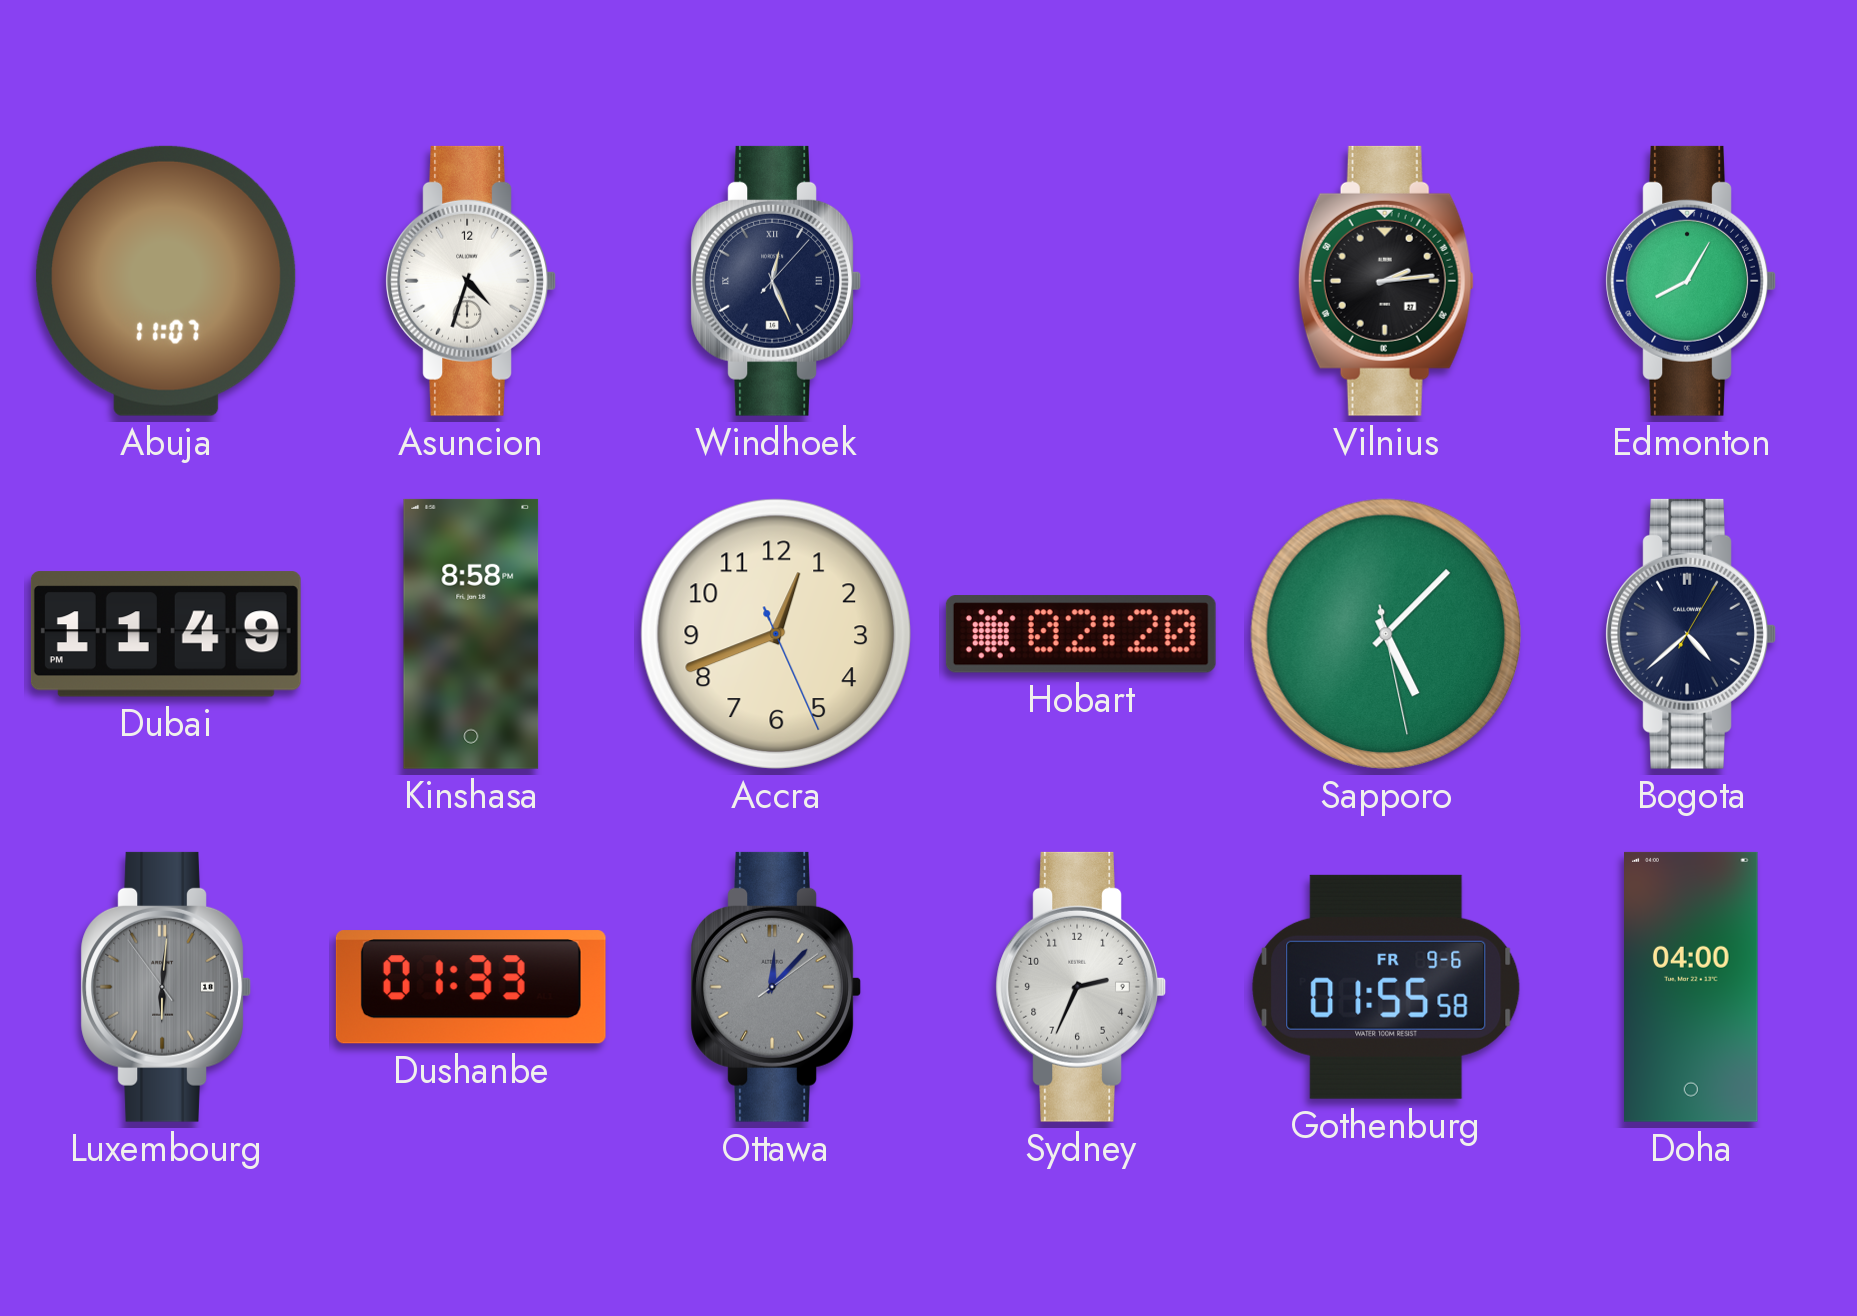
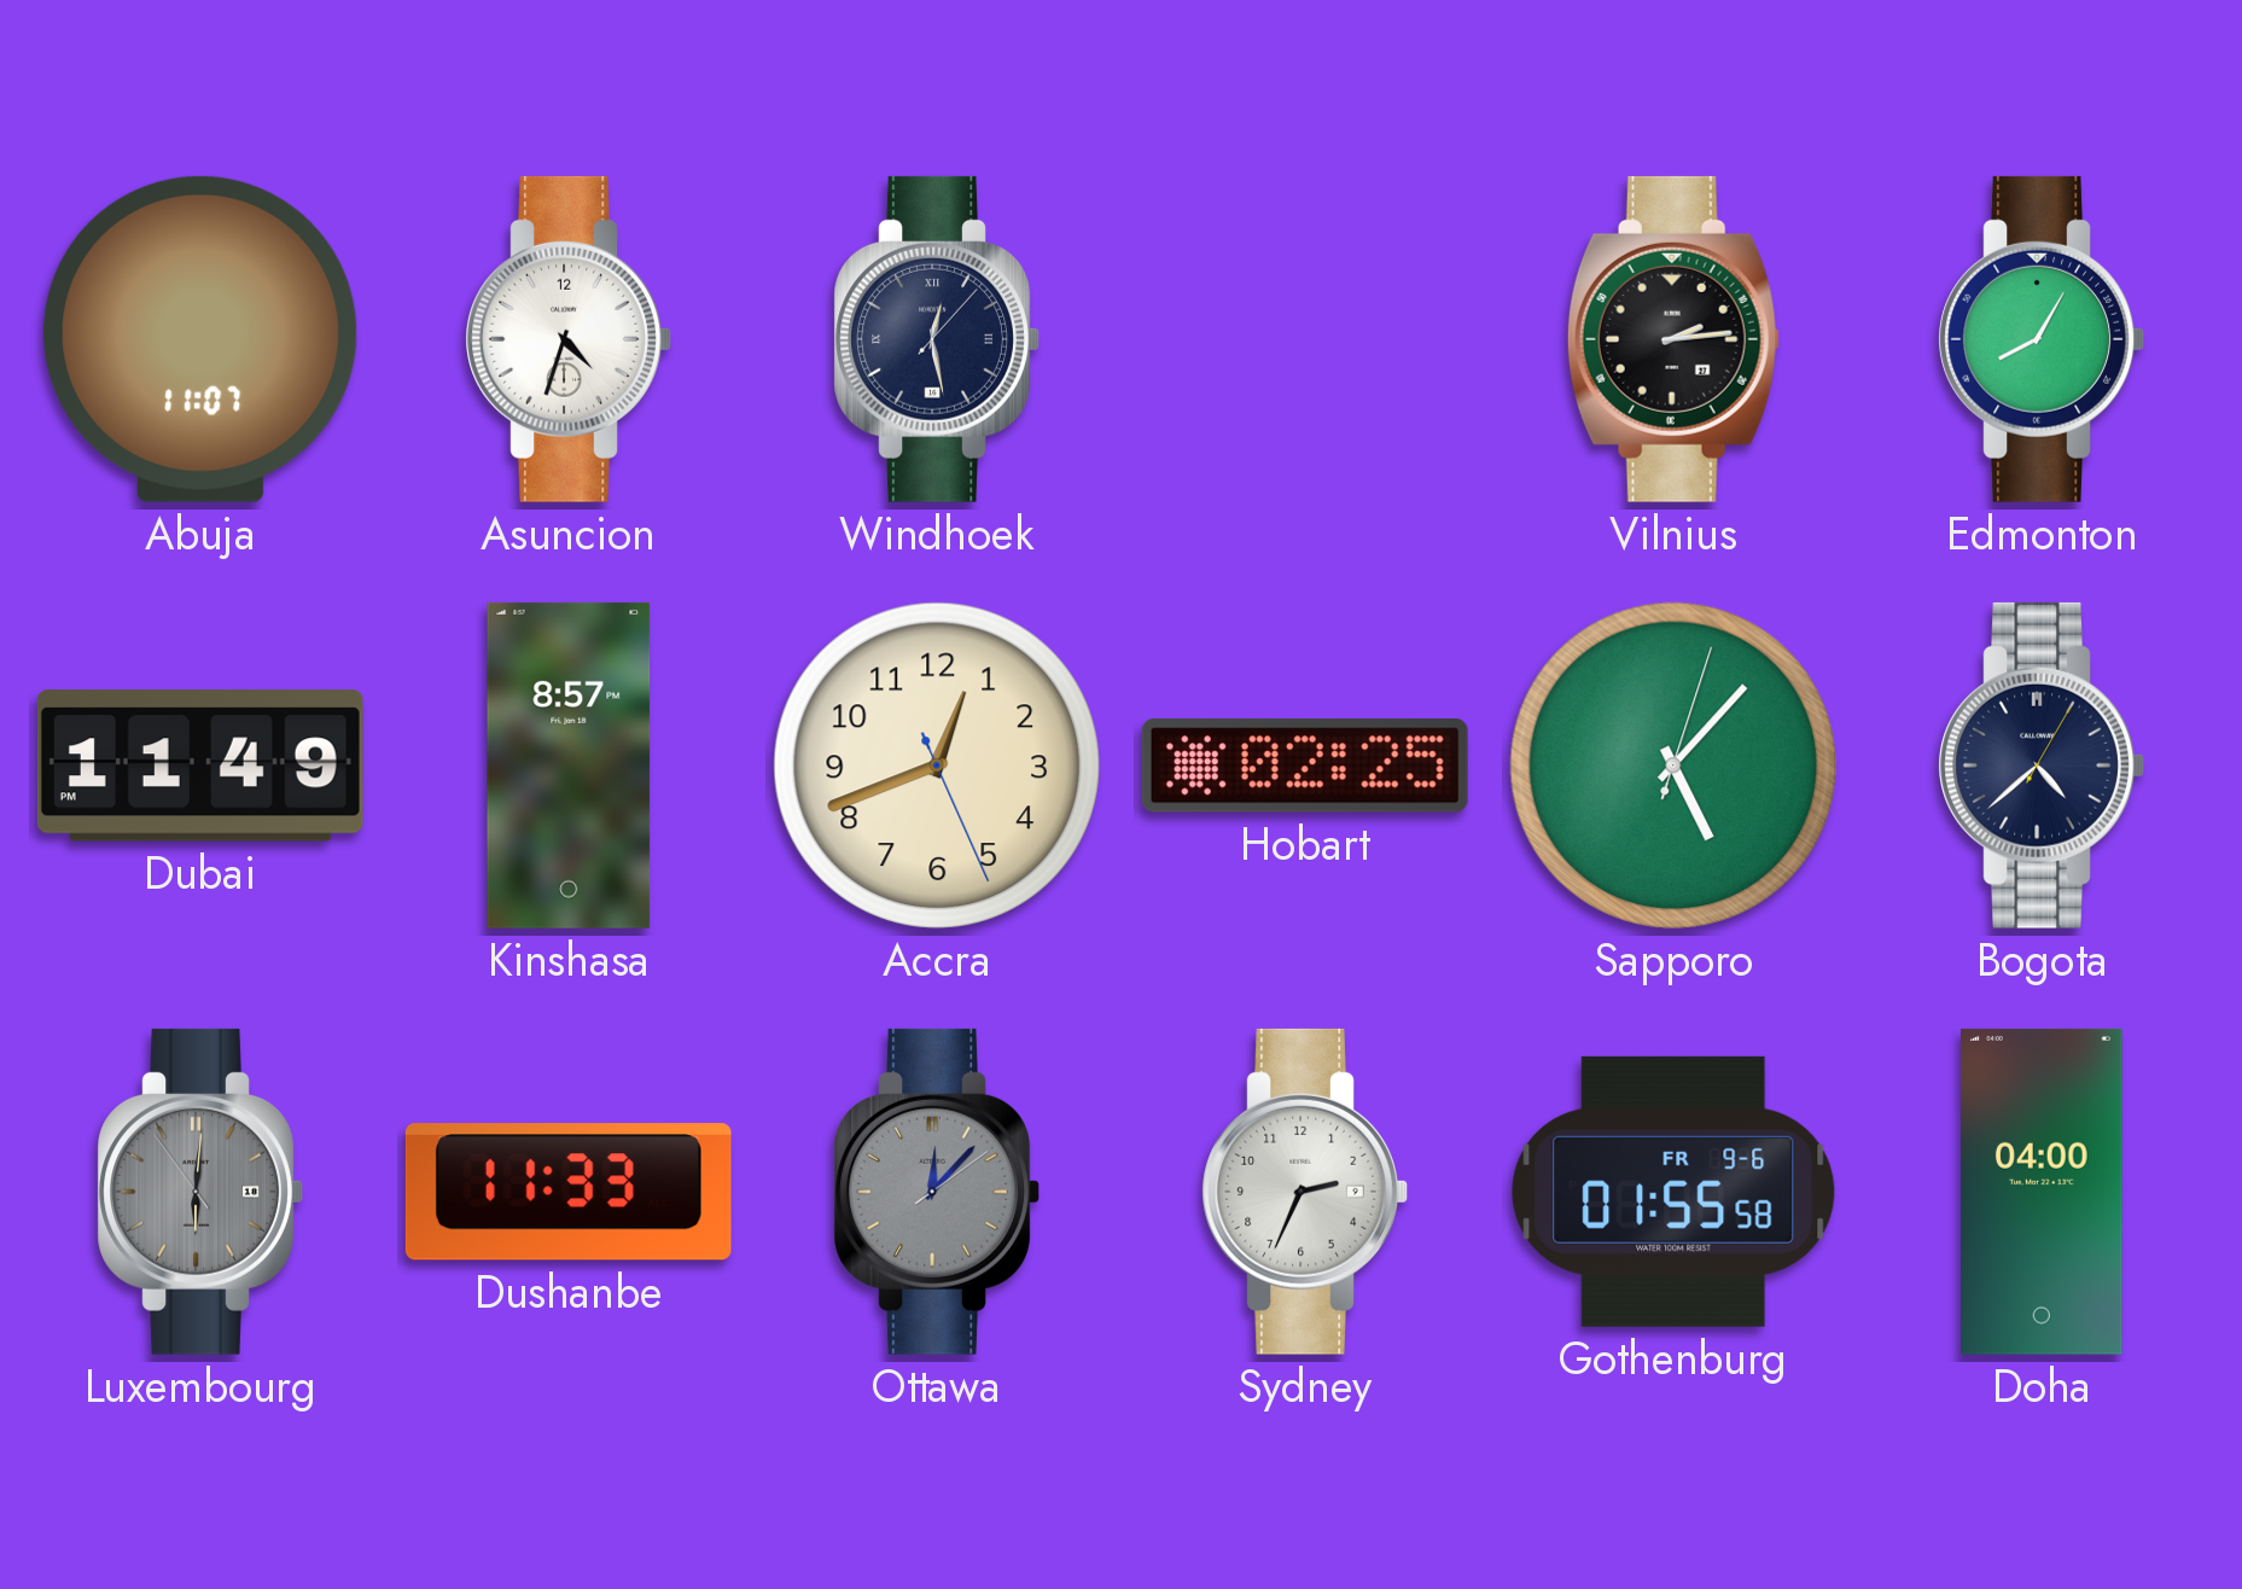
Windhoek: 12:26 -> 12:28
Kinshasa: 8:58 -> 8:57
Hobart: 02:20 -> 02:25
Sapporo: 5:07:28 -> 5:07:03
Dushanbe: 01:33 -> 11:33
